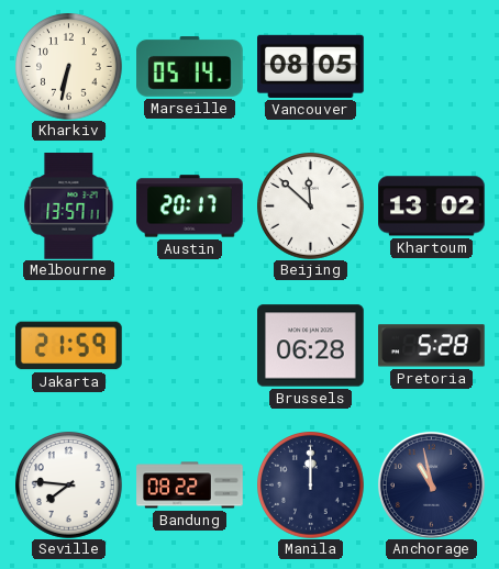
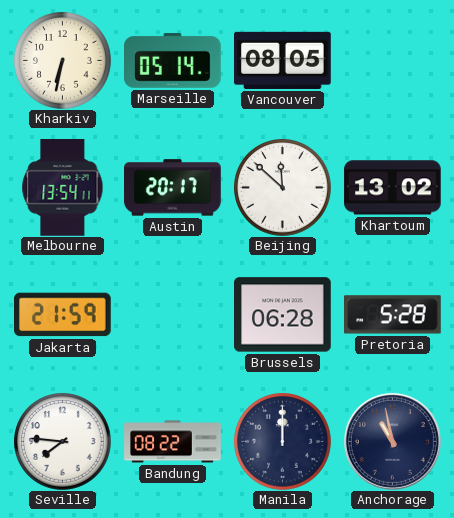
Melbourne: 13:57 -> 13:54
